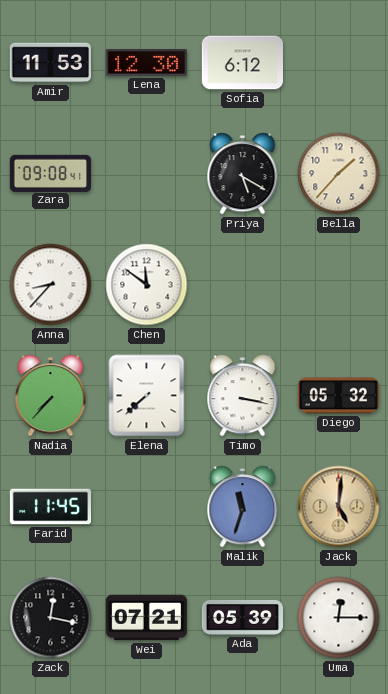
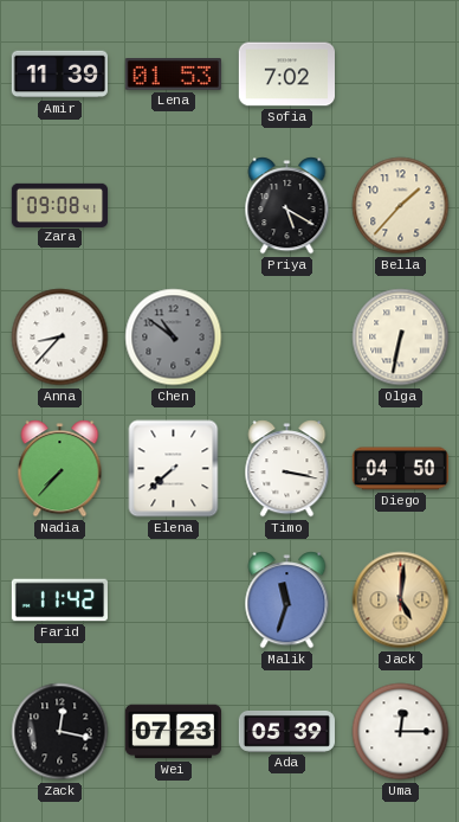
Amir: 11:53 -> 11:39
Lena: 12:30 -> 01:53
Sofia: 6:12 -> 7:02
Chen: 11:51 -> 10:51
Chen dial: white -> grey
Olga: none -> 6:32
Diego: 05:32 -> 04:50
Farid: 11:45 -> 11:42
Wei: 07:21 -> 07:23
